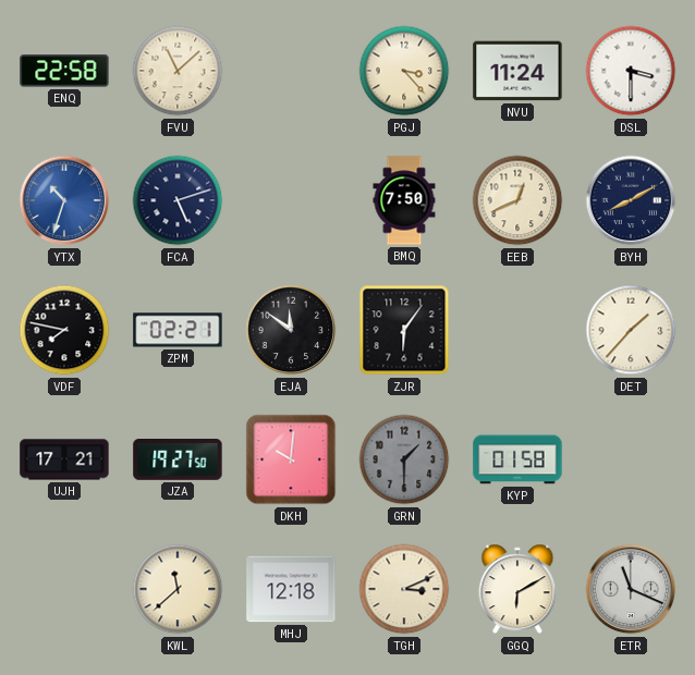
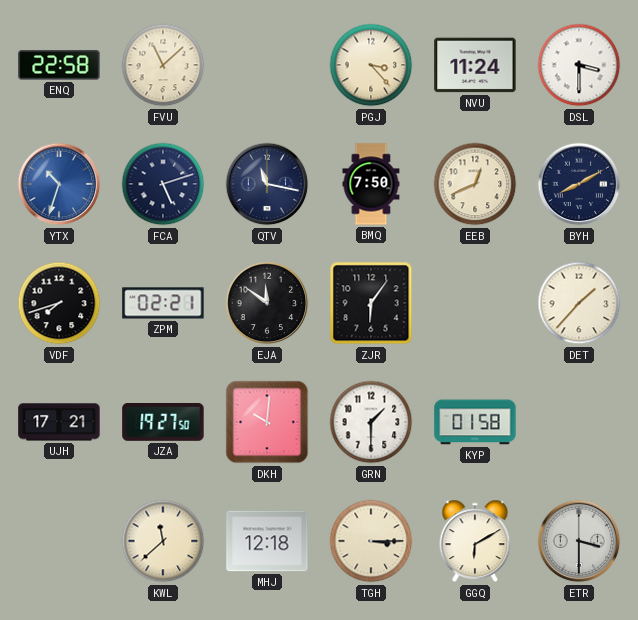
QTV: none -> 11:17
VDF: 7:47 -> 7:42
GRN dial: grey -> white
TGH: 3:11 -> 3:15
ETR: 11:19 -> 3:30
